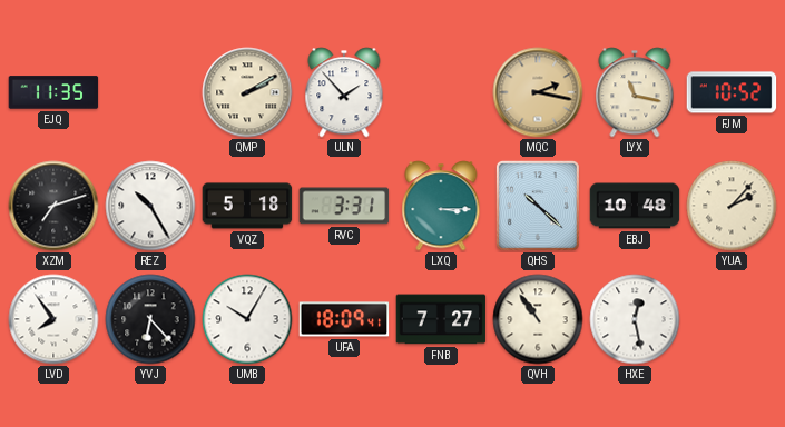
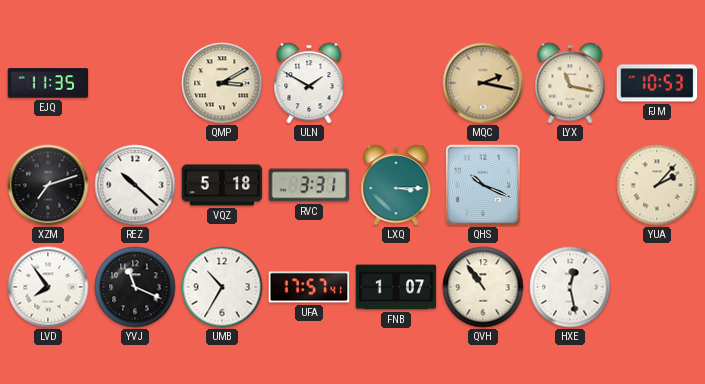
QMP: 2:10 -> 3:10
ULN: 1:53 -> 1:50
FJM: 10:52 -> 10:53
REZ: 10:25 -> 10:22
QHS: 10:22 -> 10:19
EBJ: 10:48 -> none
YVJ: 6:23 -> 11:19
UMB: 10:05 -> 10:35
UFA: 18:09 -> 17:57
FNB: 7:27 -> 1:07
